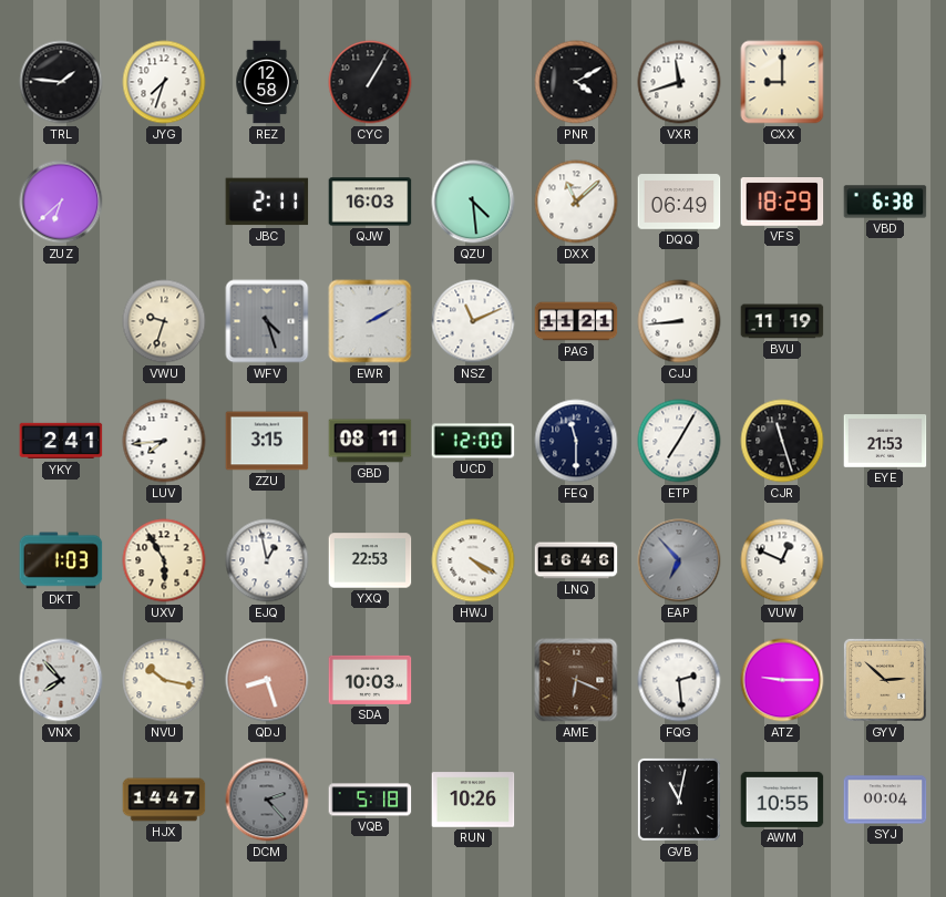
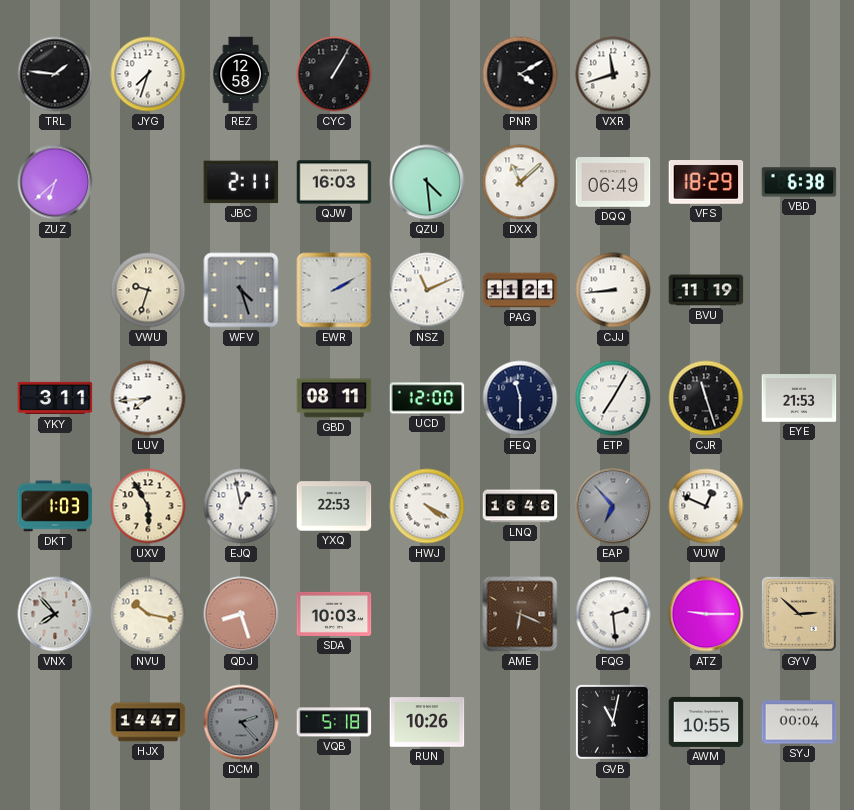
CXX: 9:00 -> none
YKY: 2:41 -> 3:11
ZZU: 3:15 -> none
